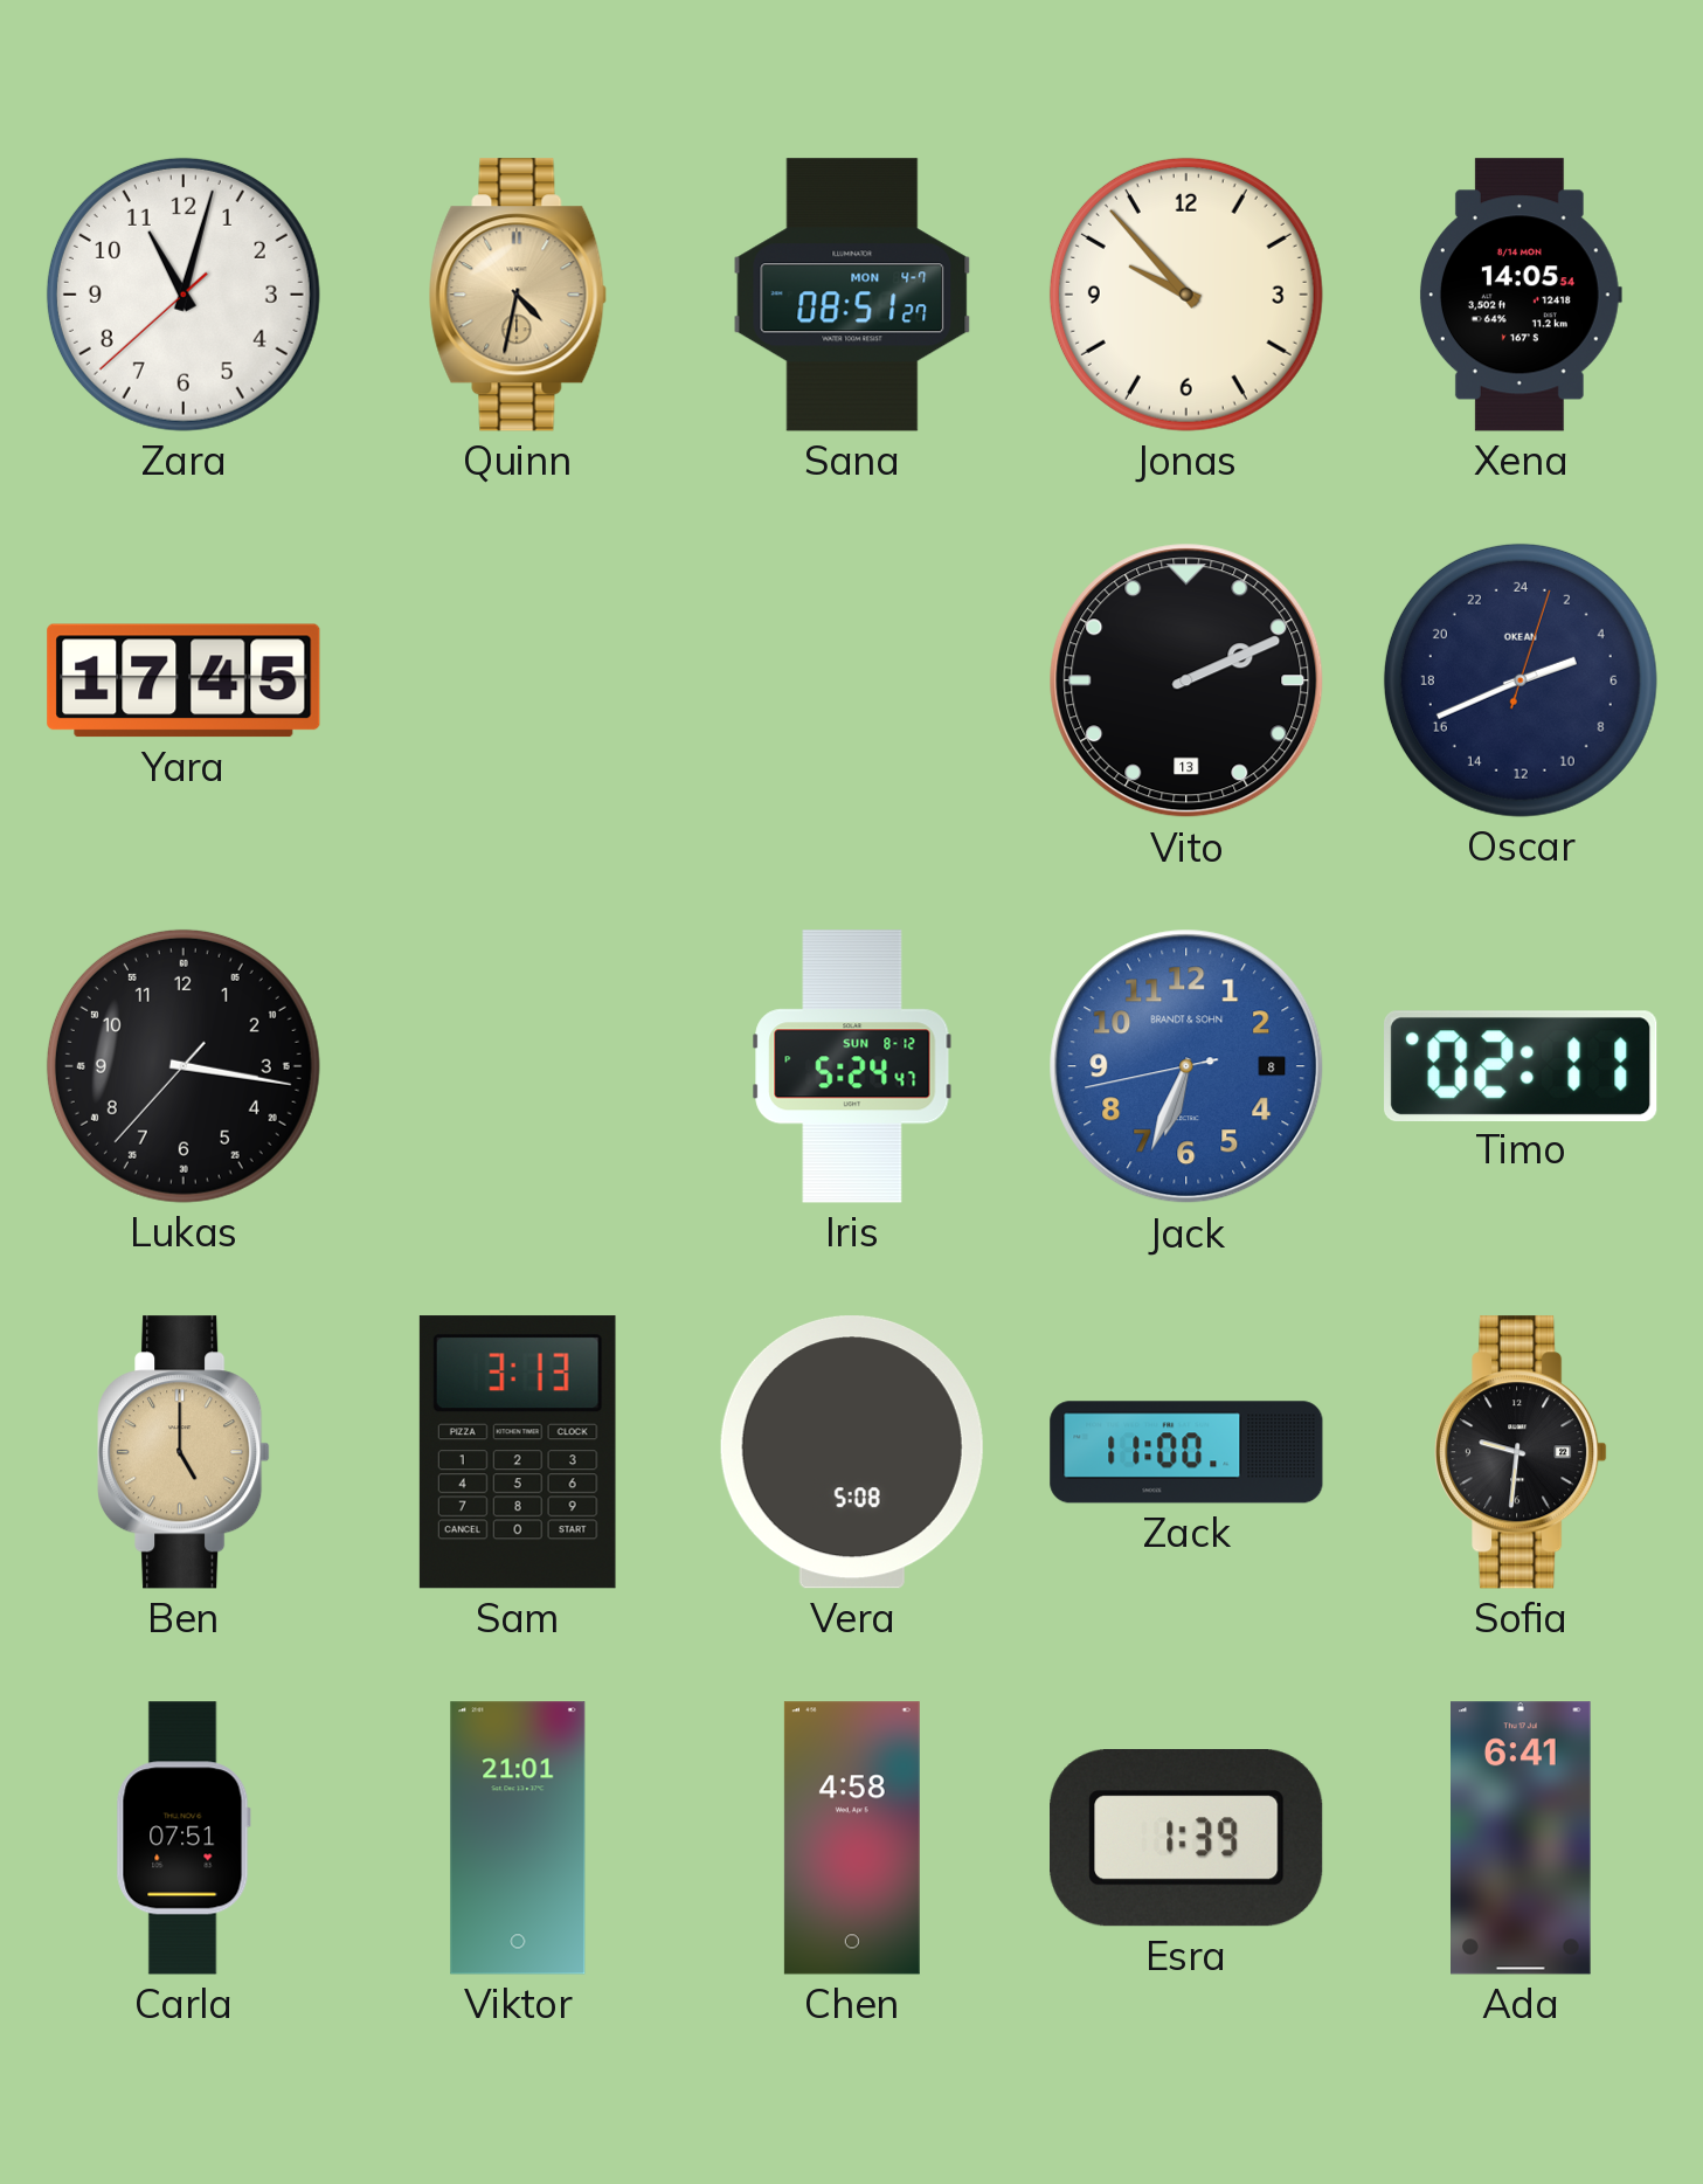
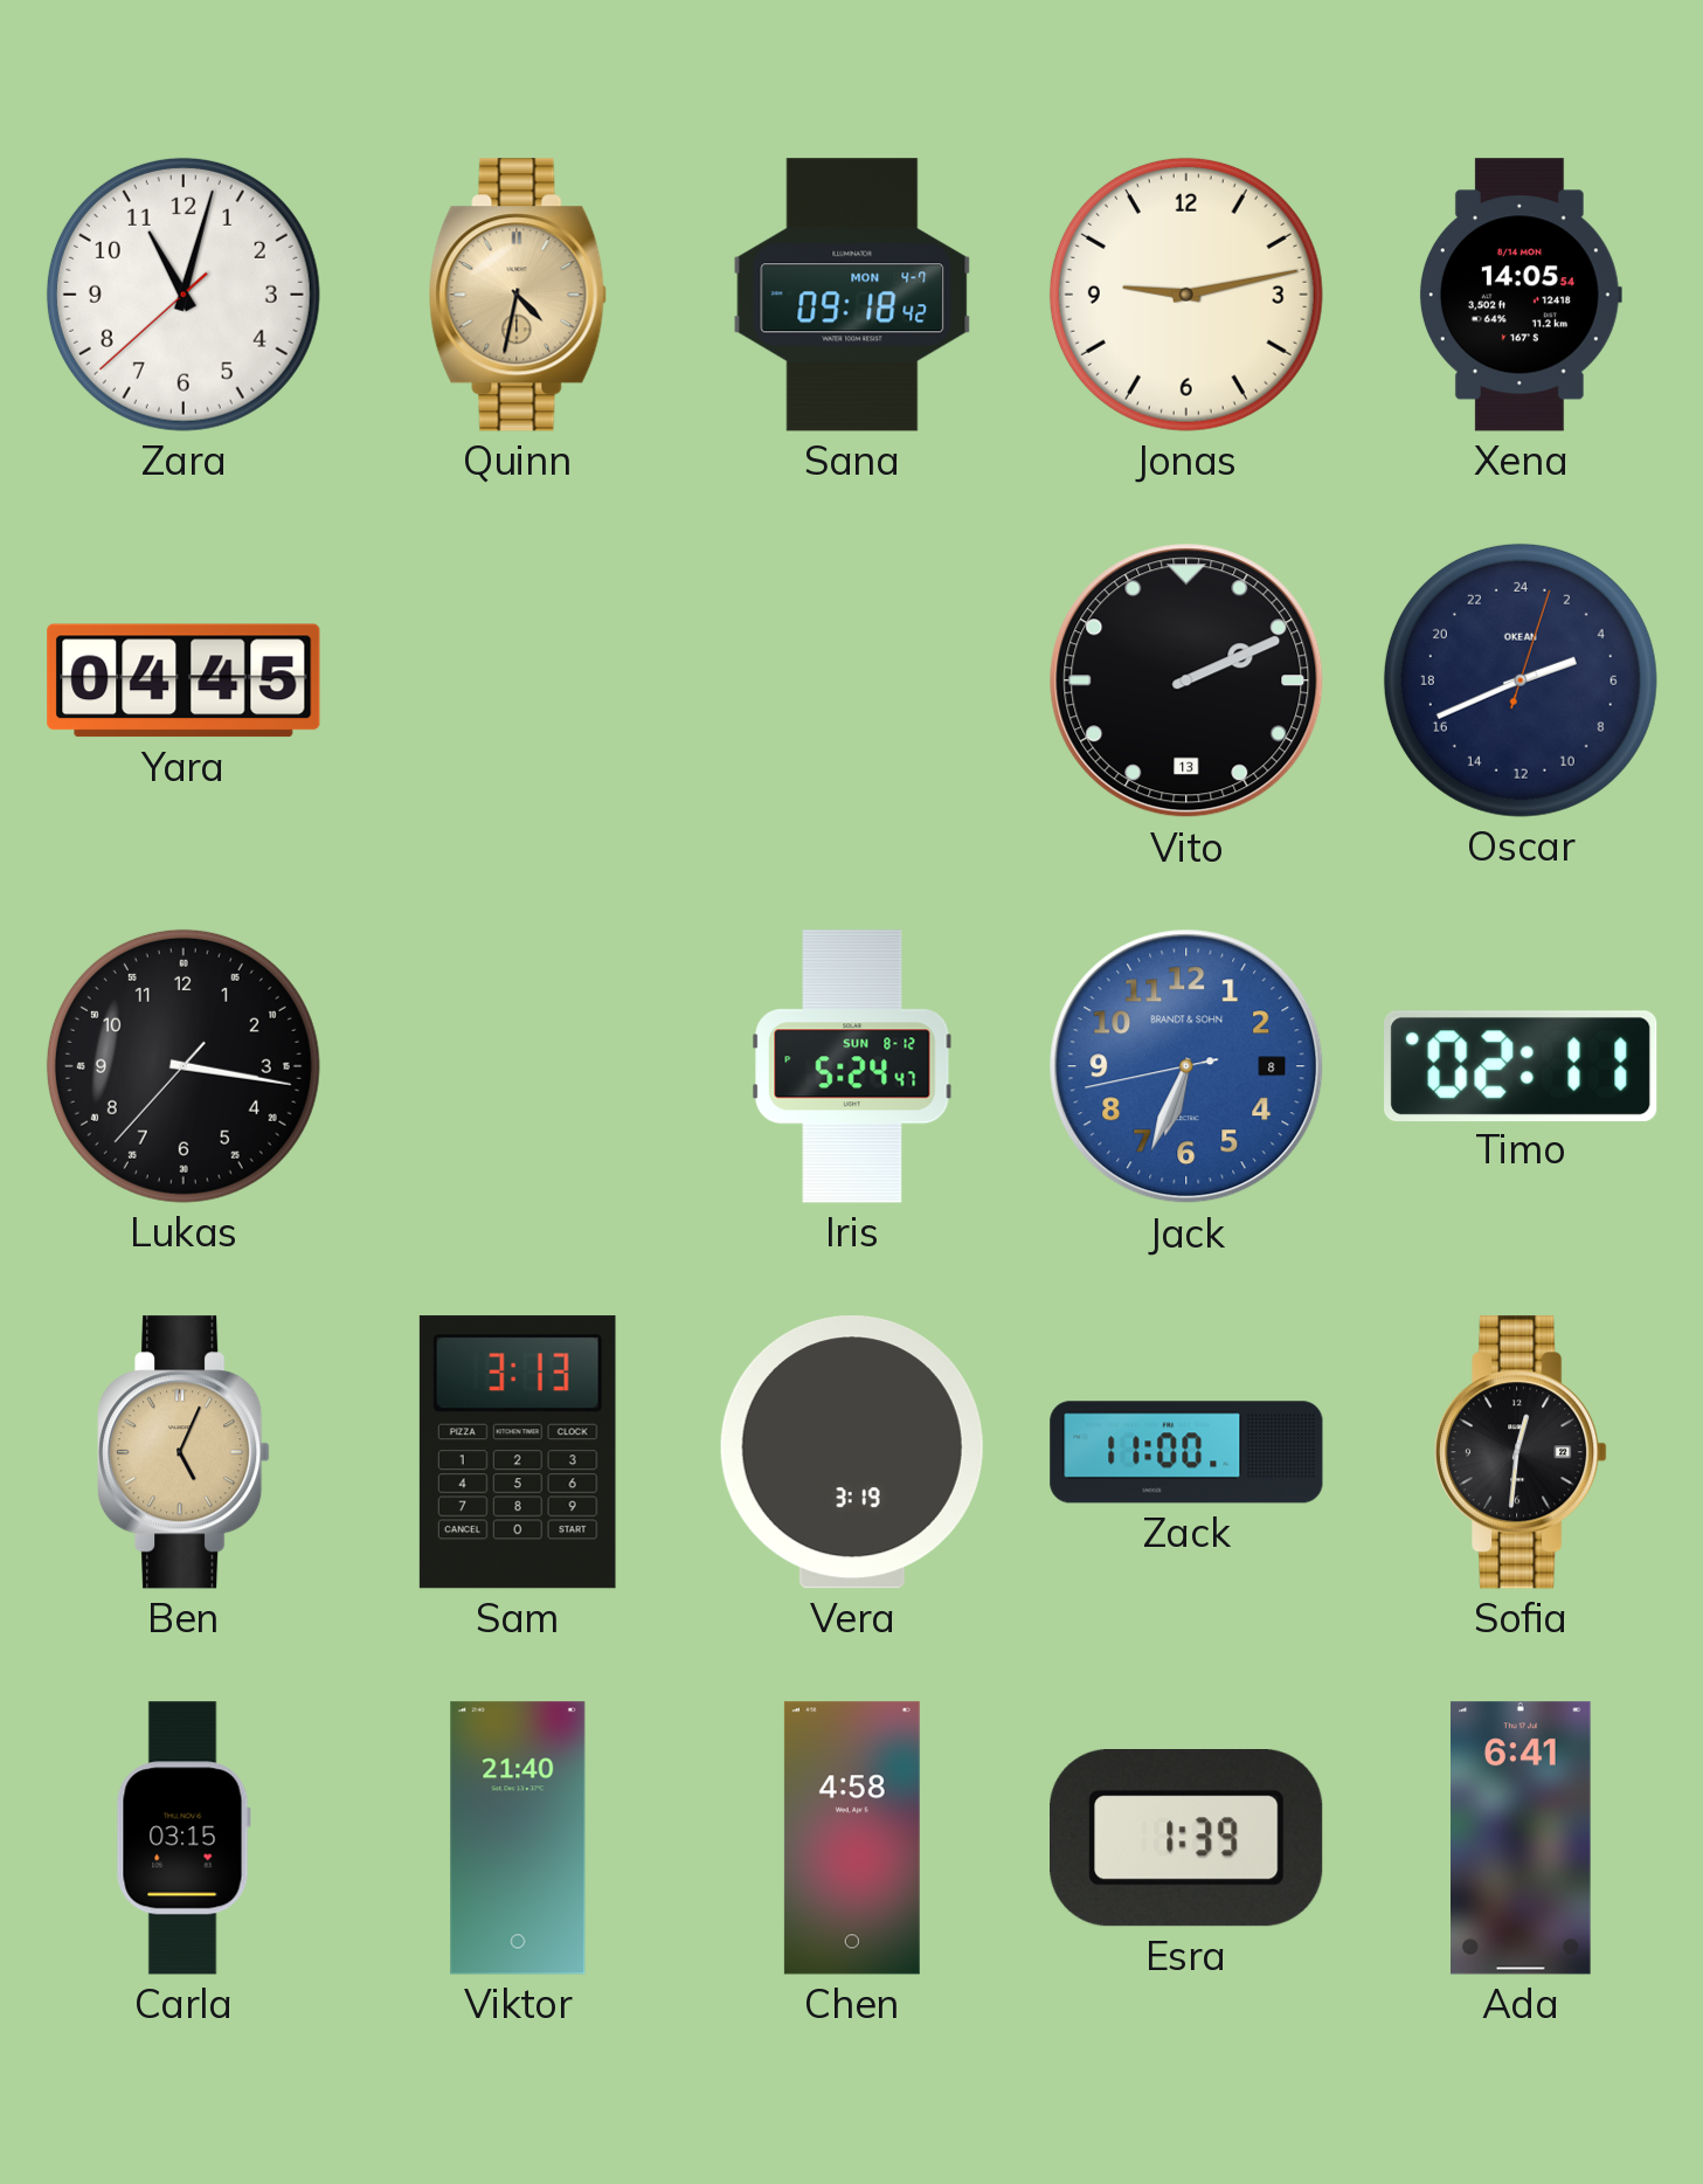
Sana: 08:51 -> 09:18
Jonas: 9:53 -> 9:13
Yara: 17:45 -> 04:45
Ben: 5:00 -> 5:04
Vera: 5:08 -> 3:19
Sofia: 9:31 -> 12:31
Carla: 07:51 -> 03:15
Viktor: 21:01 -> 21:40
